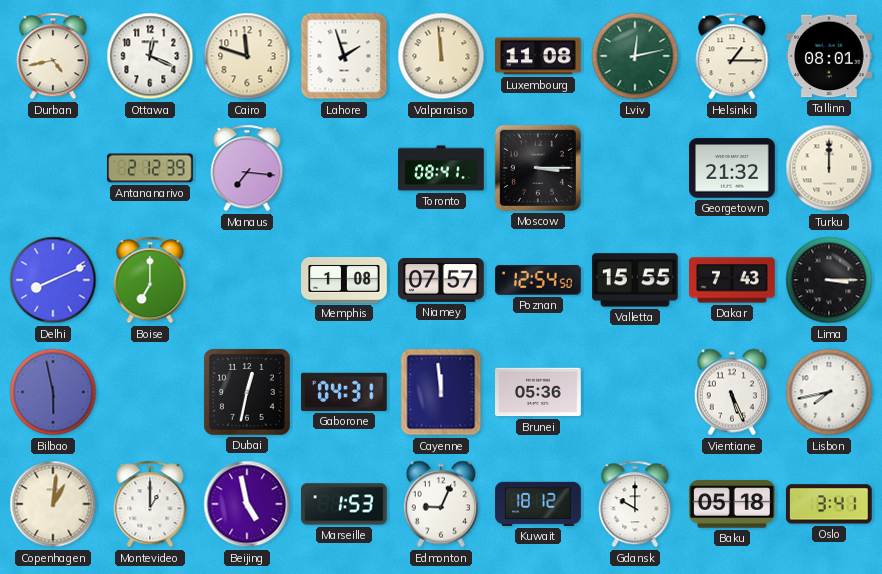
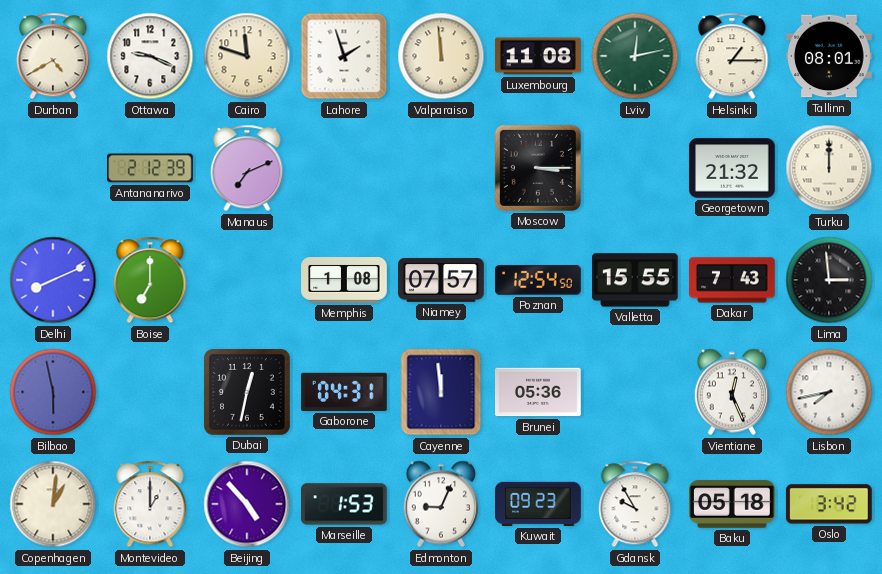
Durban: 4:43 -> 4:40
Ottawa: 12:19 -> 9:19
Manaus: 7:16 -> 7:11
Toronto: 08:41 -> none
Lima: 3:15 -> 2:59
Vientiane: 5:26 -> 12:26
Beijing: 4:58 -> 4:53
Kuwait: 18:12 -> 09:23
Gdansk: 10:00 -> 9:55
Oslo: 3:41 -> 3:42
